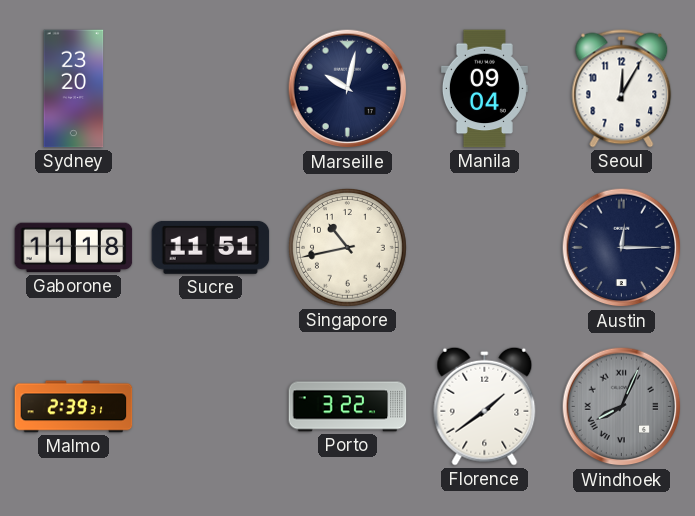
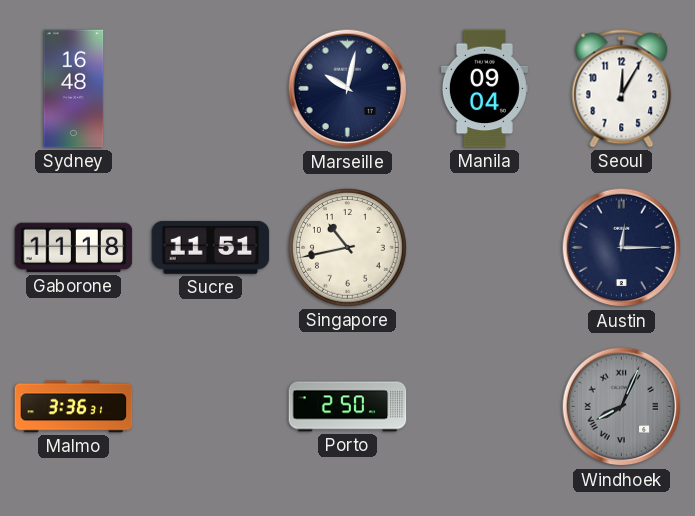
Sydney: 23:20 -> 16:48
Malmo: 2:39 -> 3:36
Porto: 3:22 -> 2:50
Florence: 1:39 -> none
